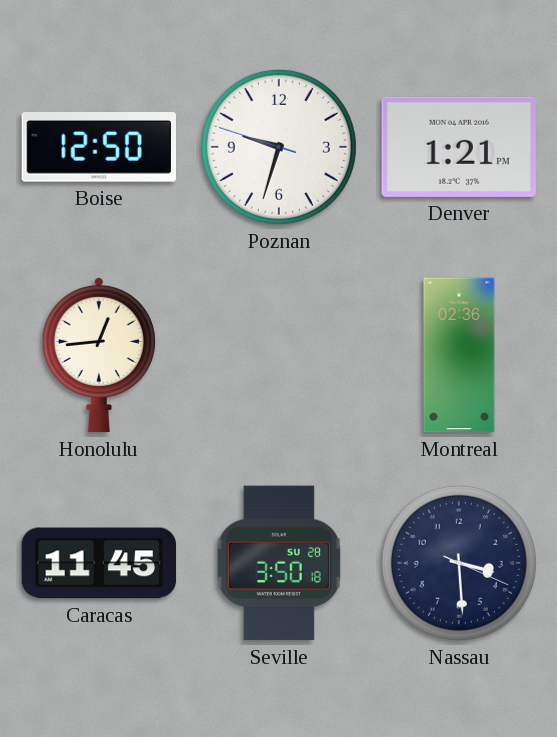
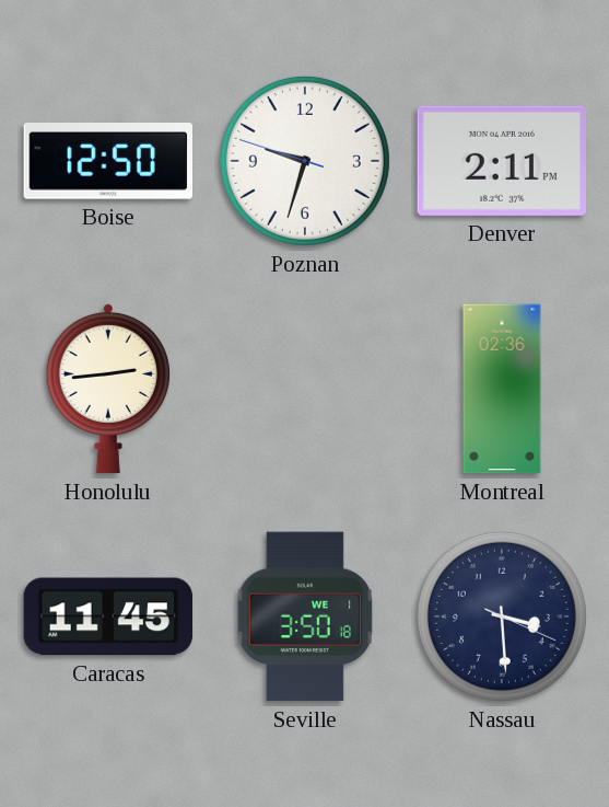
Denver: 1:21 -> 2:11
Honolulu: 12:44 -> 2:44
Seville date: SU 28 -> WE 1
